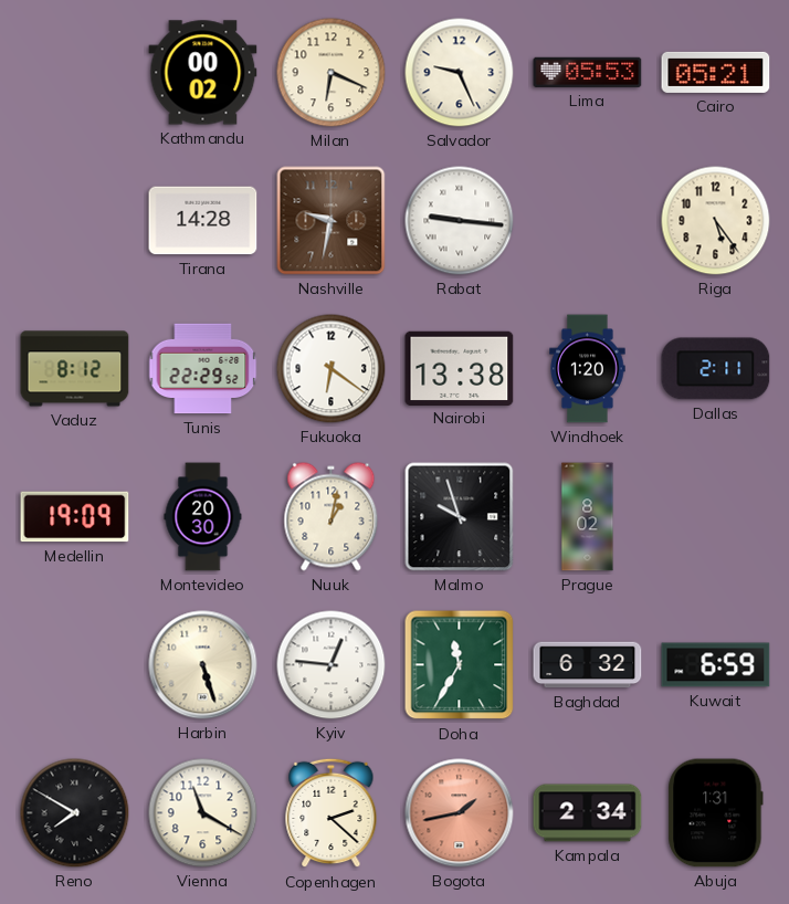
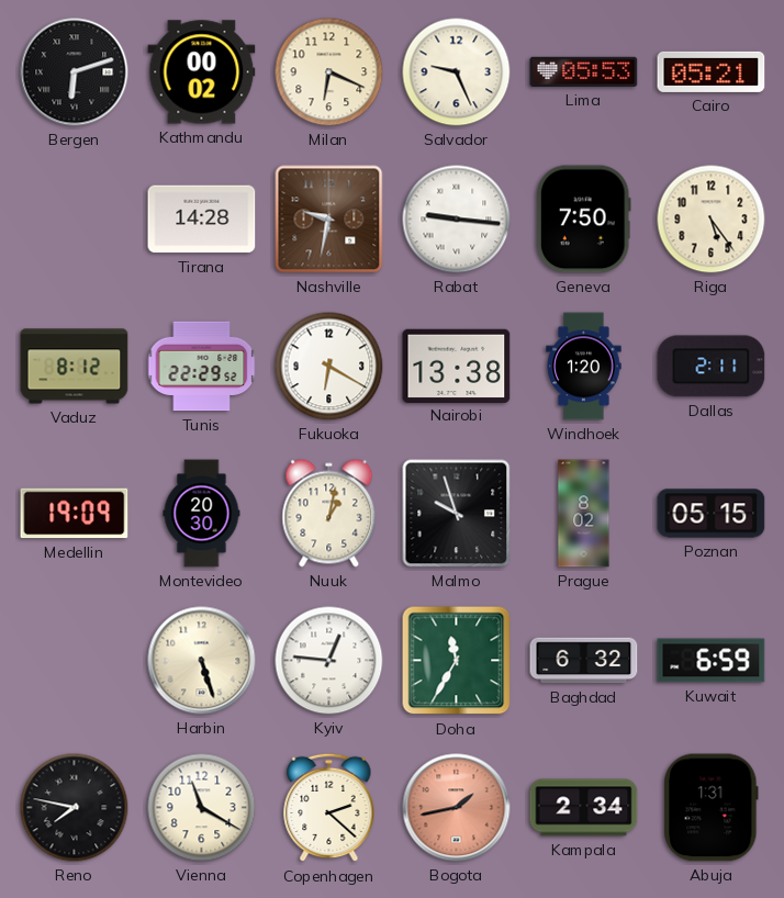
Bergen: none -> 6:12
Geneva: none -> 7:50
Fukuoka: 6:21 -> 6:20
Poznan: none -> 05:15
Reno: 7:50 -> 7:47
